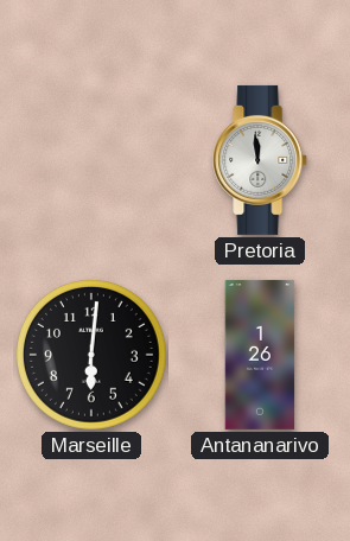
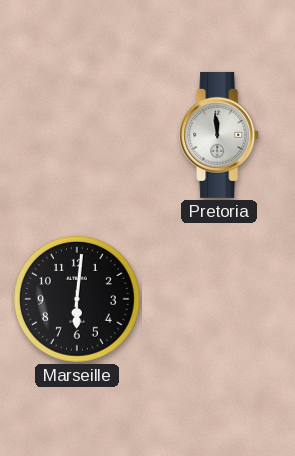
Antananarivo: 1:26 -> none
